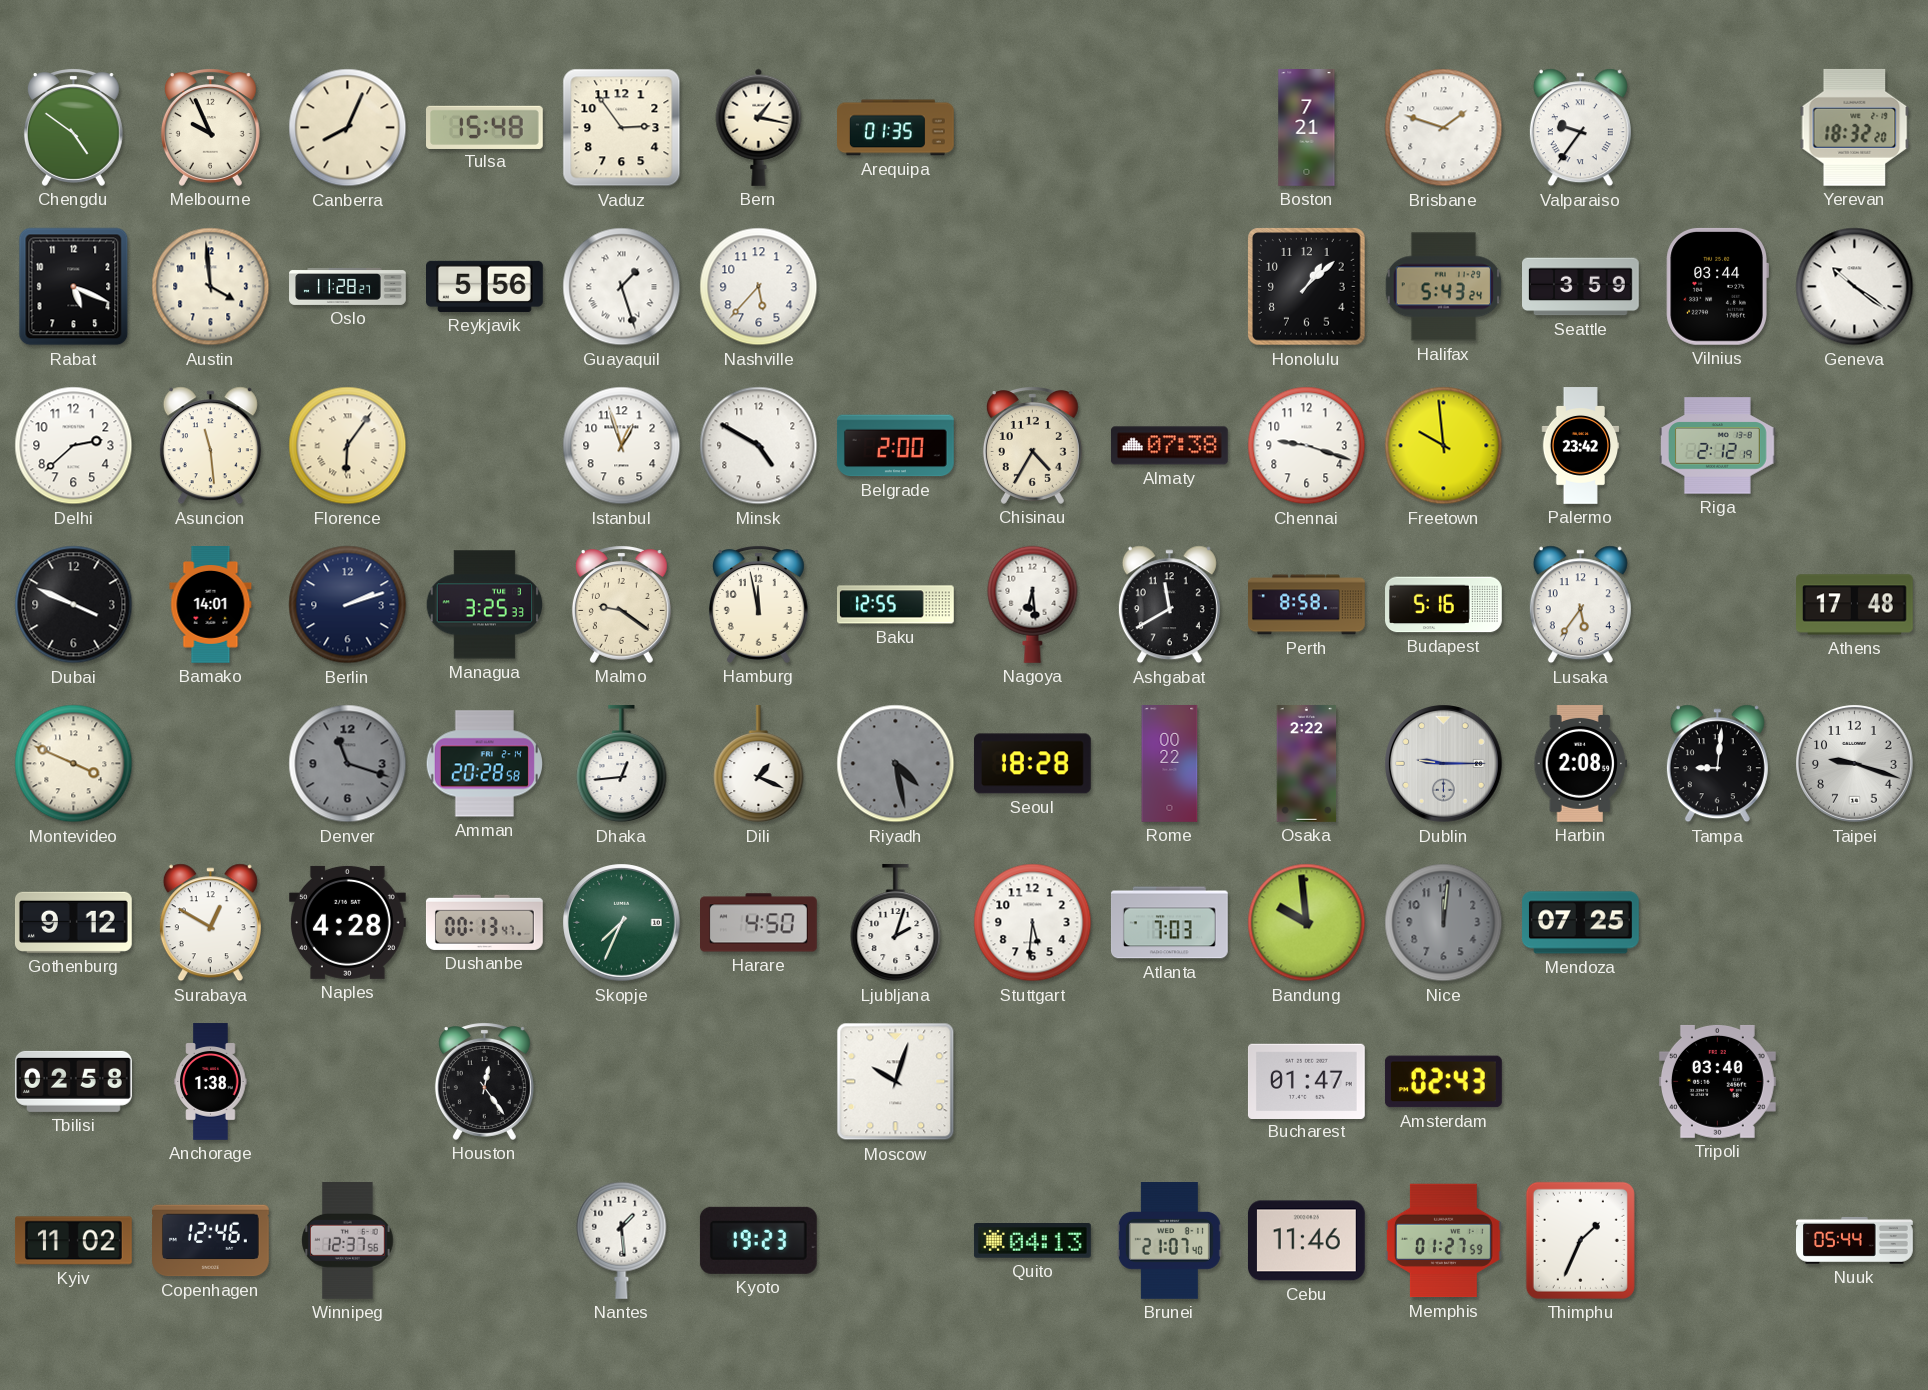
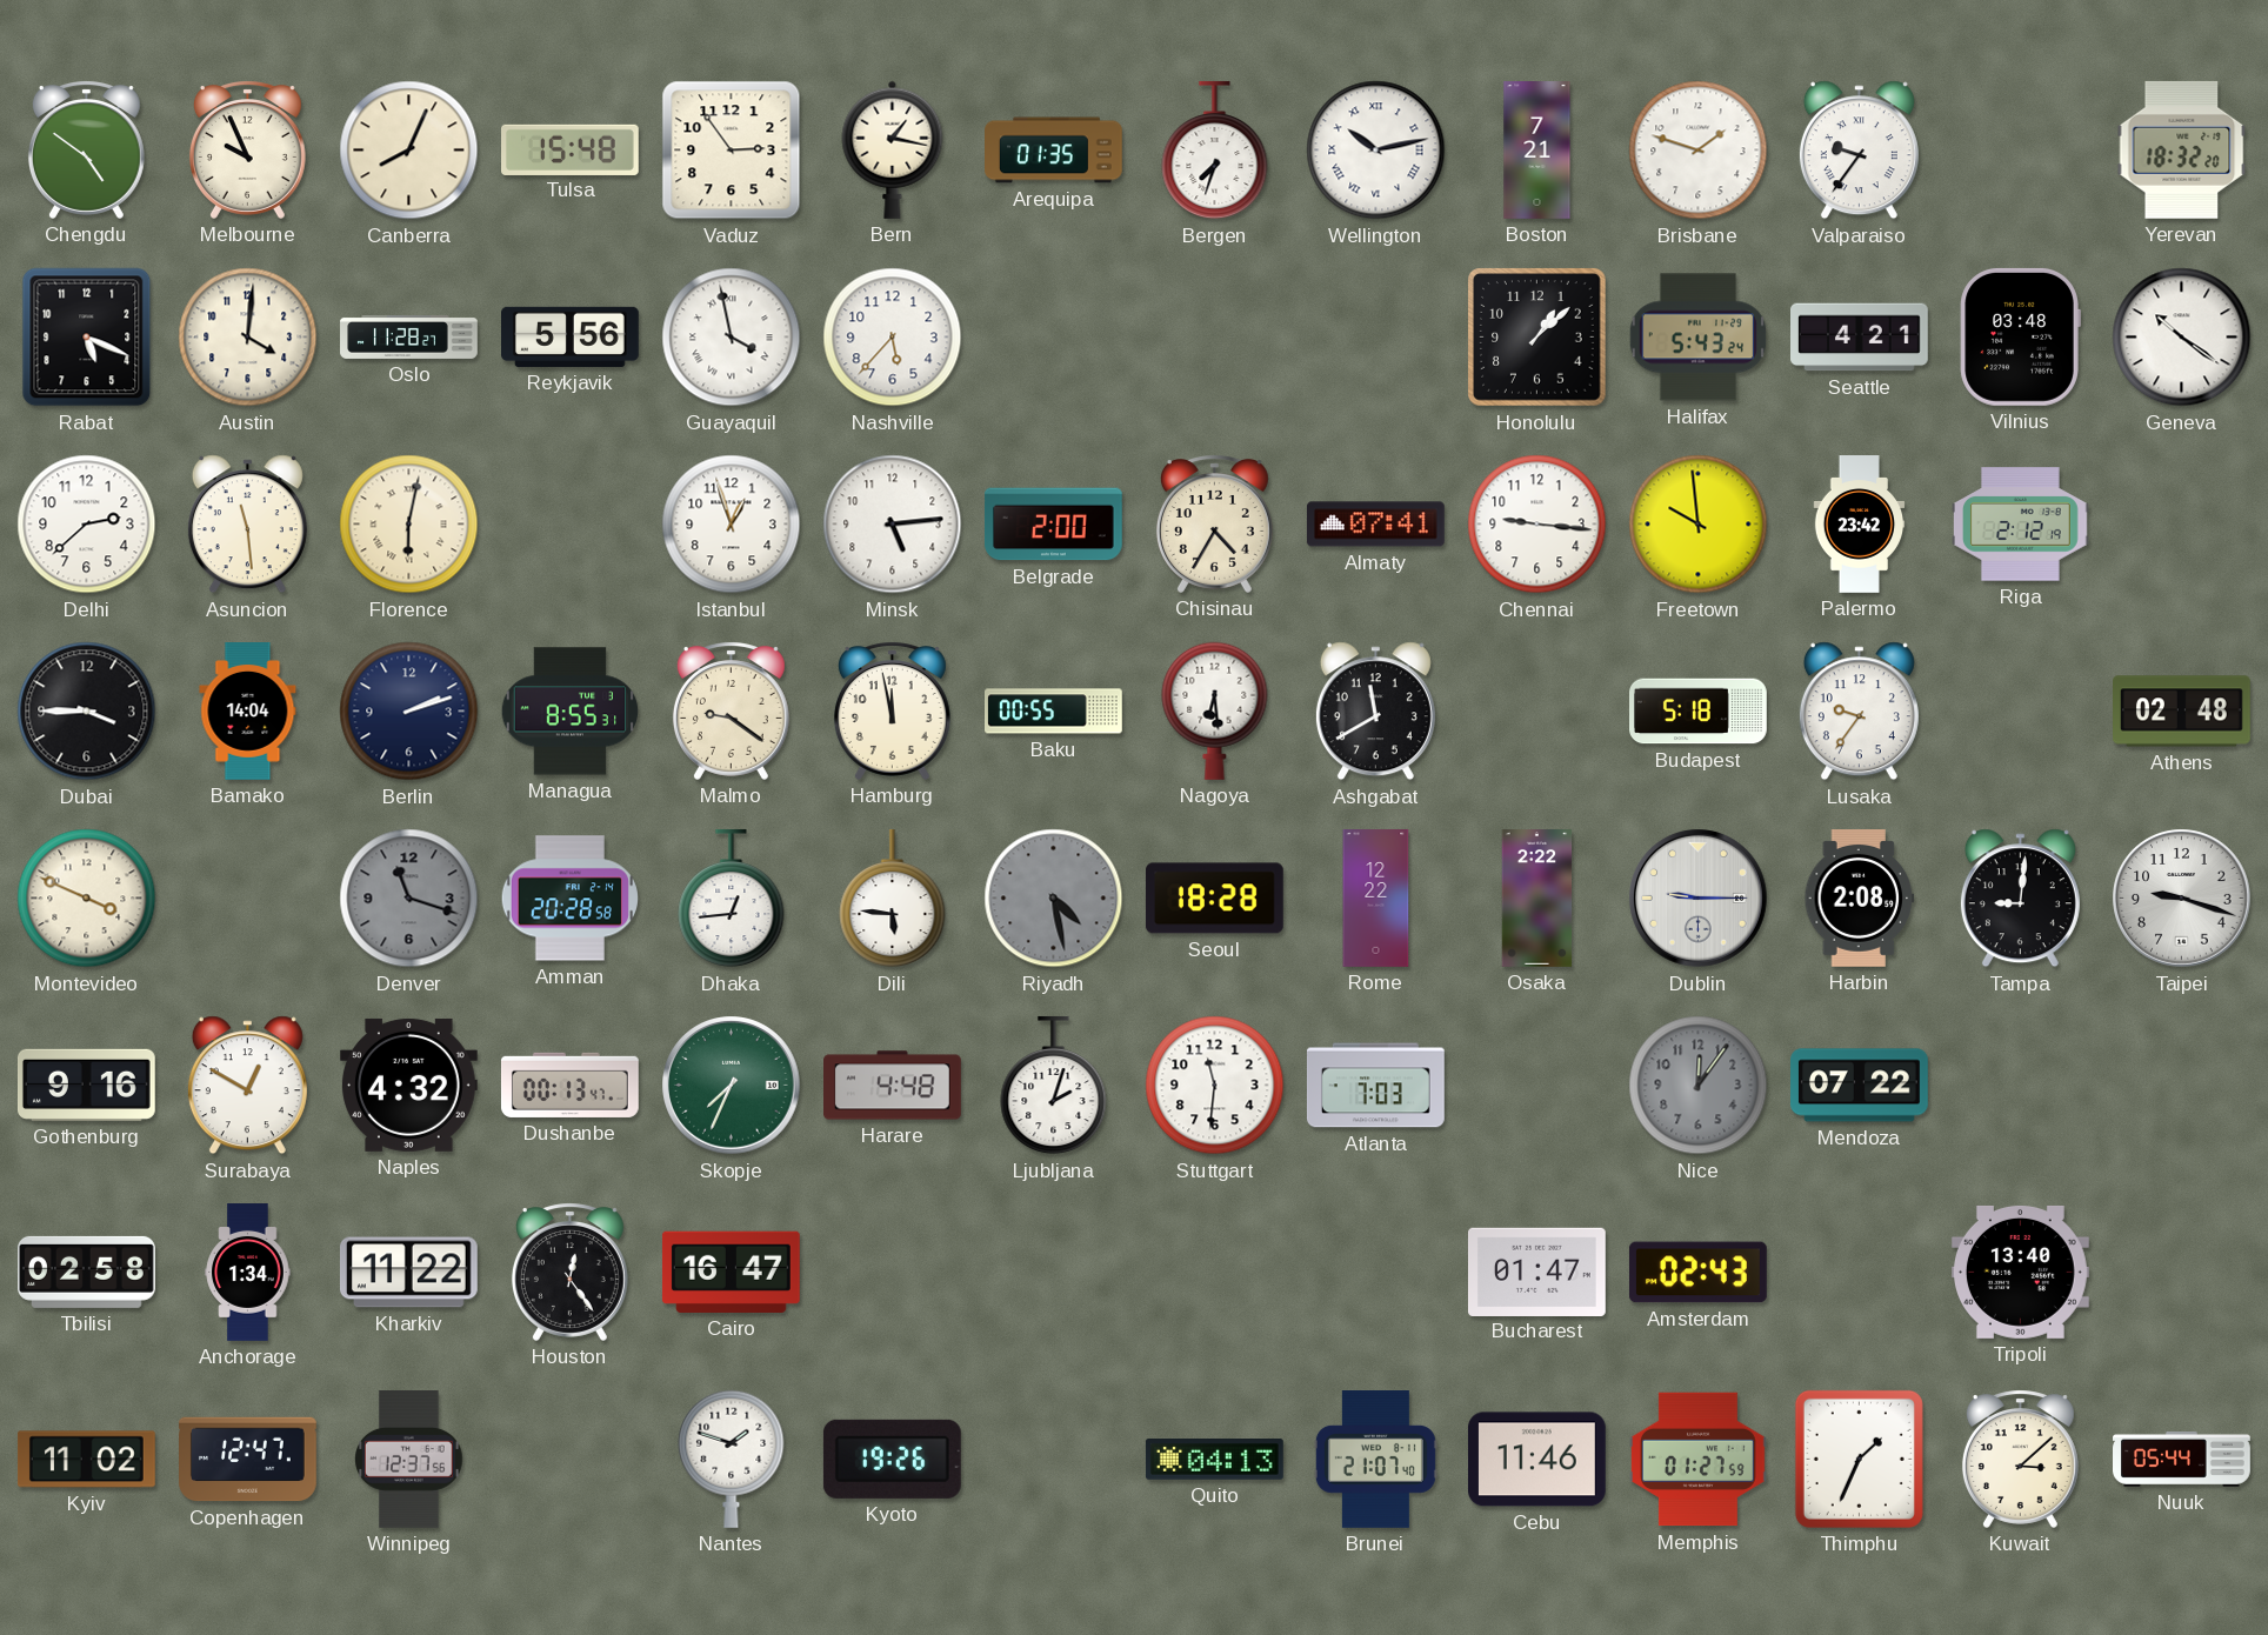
Bergen: none -> 7:33
Wellington: none -> 10:13
Austin: 3:59 -> 4:01
Guayaquil: 1:27 -> 3:58
Seattle: 3:59 -> 4:21
Vilnius: 03:44 -> 03:48
Florence: 6:06 -> 6:02
Minsk: 4:50 -> 5:14
Almaty: 07:38 -> 07:41
Chennai: 9:18 -> 9:16
Dubai: 3:49 -> 3:45
Bamako: 14:01 -> 14:04
Managua: 3:25 -> 8:55
Baku: 12:55 -> 00:55
Perth: 8:58 -> none
Budapest: 5:16 -> 5:18
Lusaka: 5:36 -> 9:36
Athens: 17:48 -> 02:48
Dili: 1:19 -> 5:46
Rome: 00:22 -> 12:22
Gothenburg: 9:12 -> 9:16
Naples: 4:28 -> 4:32
Harare: 4:50 -> 4:48
Stuttgart: 5:31 -> 11:31
Bandung: 9:59 -> none
Nice: 12:01 -> 12:06
Mendoza: 07:25 -> 07:22
Anchorage: 1:38 -> 1:34
Kharkiv: none -> 11:22
Cairo: none -> 16:47
Moscow: 10:03 -> none
Tripoli: 03:40 -> 13:40
Copenhagen: 12:46 -> 12:47
Nantes: 1:29 -> 1:48
Kyoto: 19:23 -> 19:26
Kuwait: none -> 3:08
